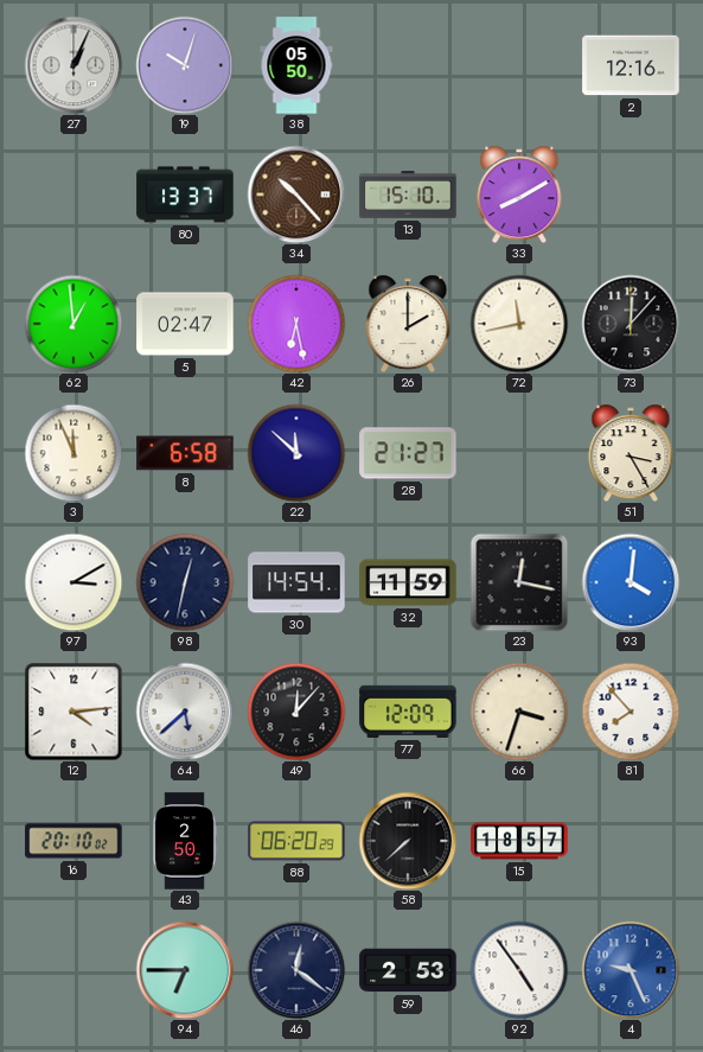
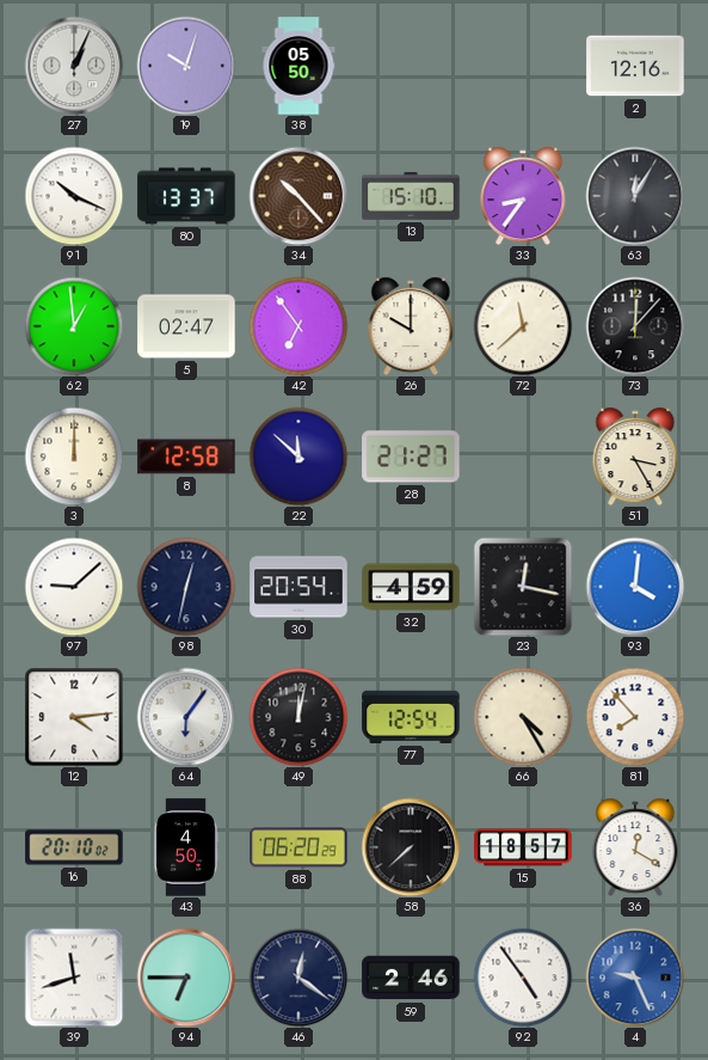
91: none -> 10:19
33: 8:10 -> 8:36
63: none -> 12:05
42: 6:28 -> 6:54
26: 2:00 -> 10:00
72: 11:43 -> 11:38
3: 11:56 -> 12:00
8: 6:58 -> 12:58
97: 3:10 -> 9:08
30: 14:54 -> 20:54
32: 11:59 -> 4:59
64: 5:38 -> 6:06
49: 12:07 -> 12:02
77: 12:09 -> 12:54
66: 3:33 -> 4:25
43: 2:50 -> 4:50
36: none -> 12:20
39: none -> 11:42
59: 2:53 -> 2:46
